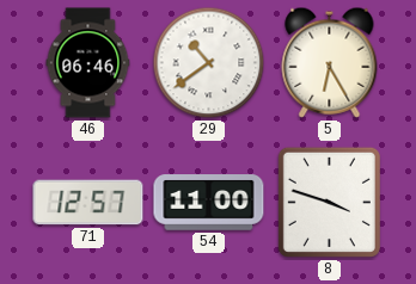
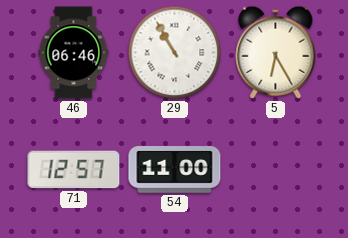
29: 10:39 -> 10:55
8: 3:48 -> none
